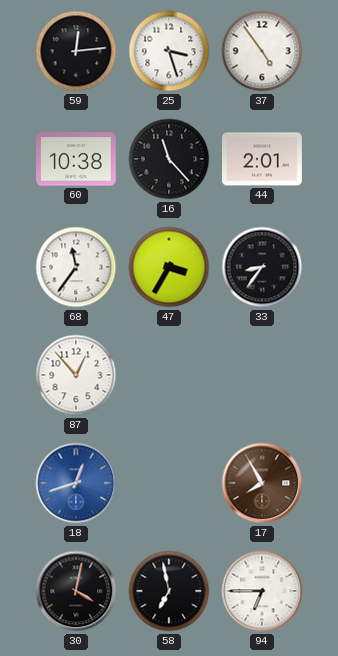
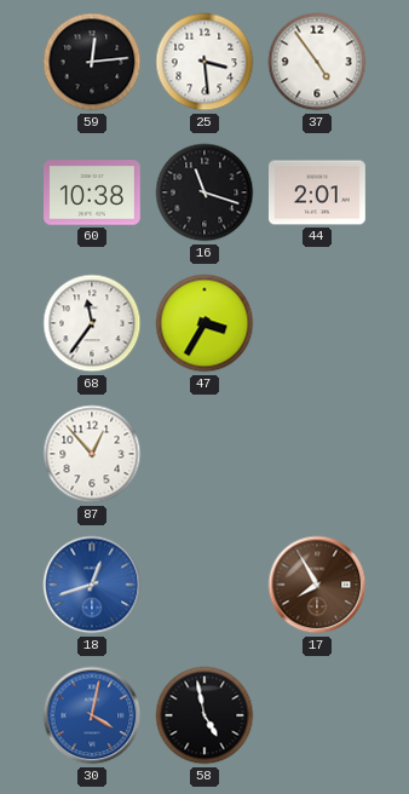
25: 3:27 -> 3:29
16: 11:23 -> 11:18
33: 8:36 -> none
30 dial: black -> blue
58: 6:58 -> 4:58
94: 6:45 -> none
